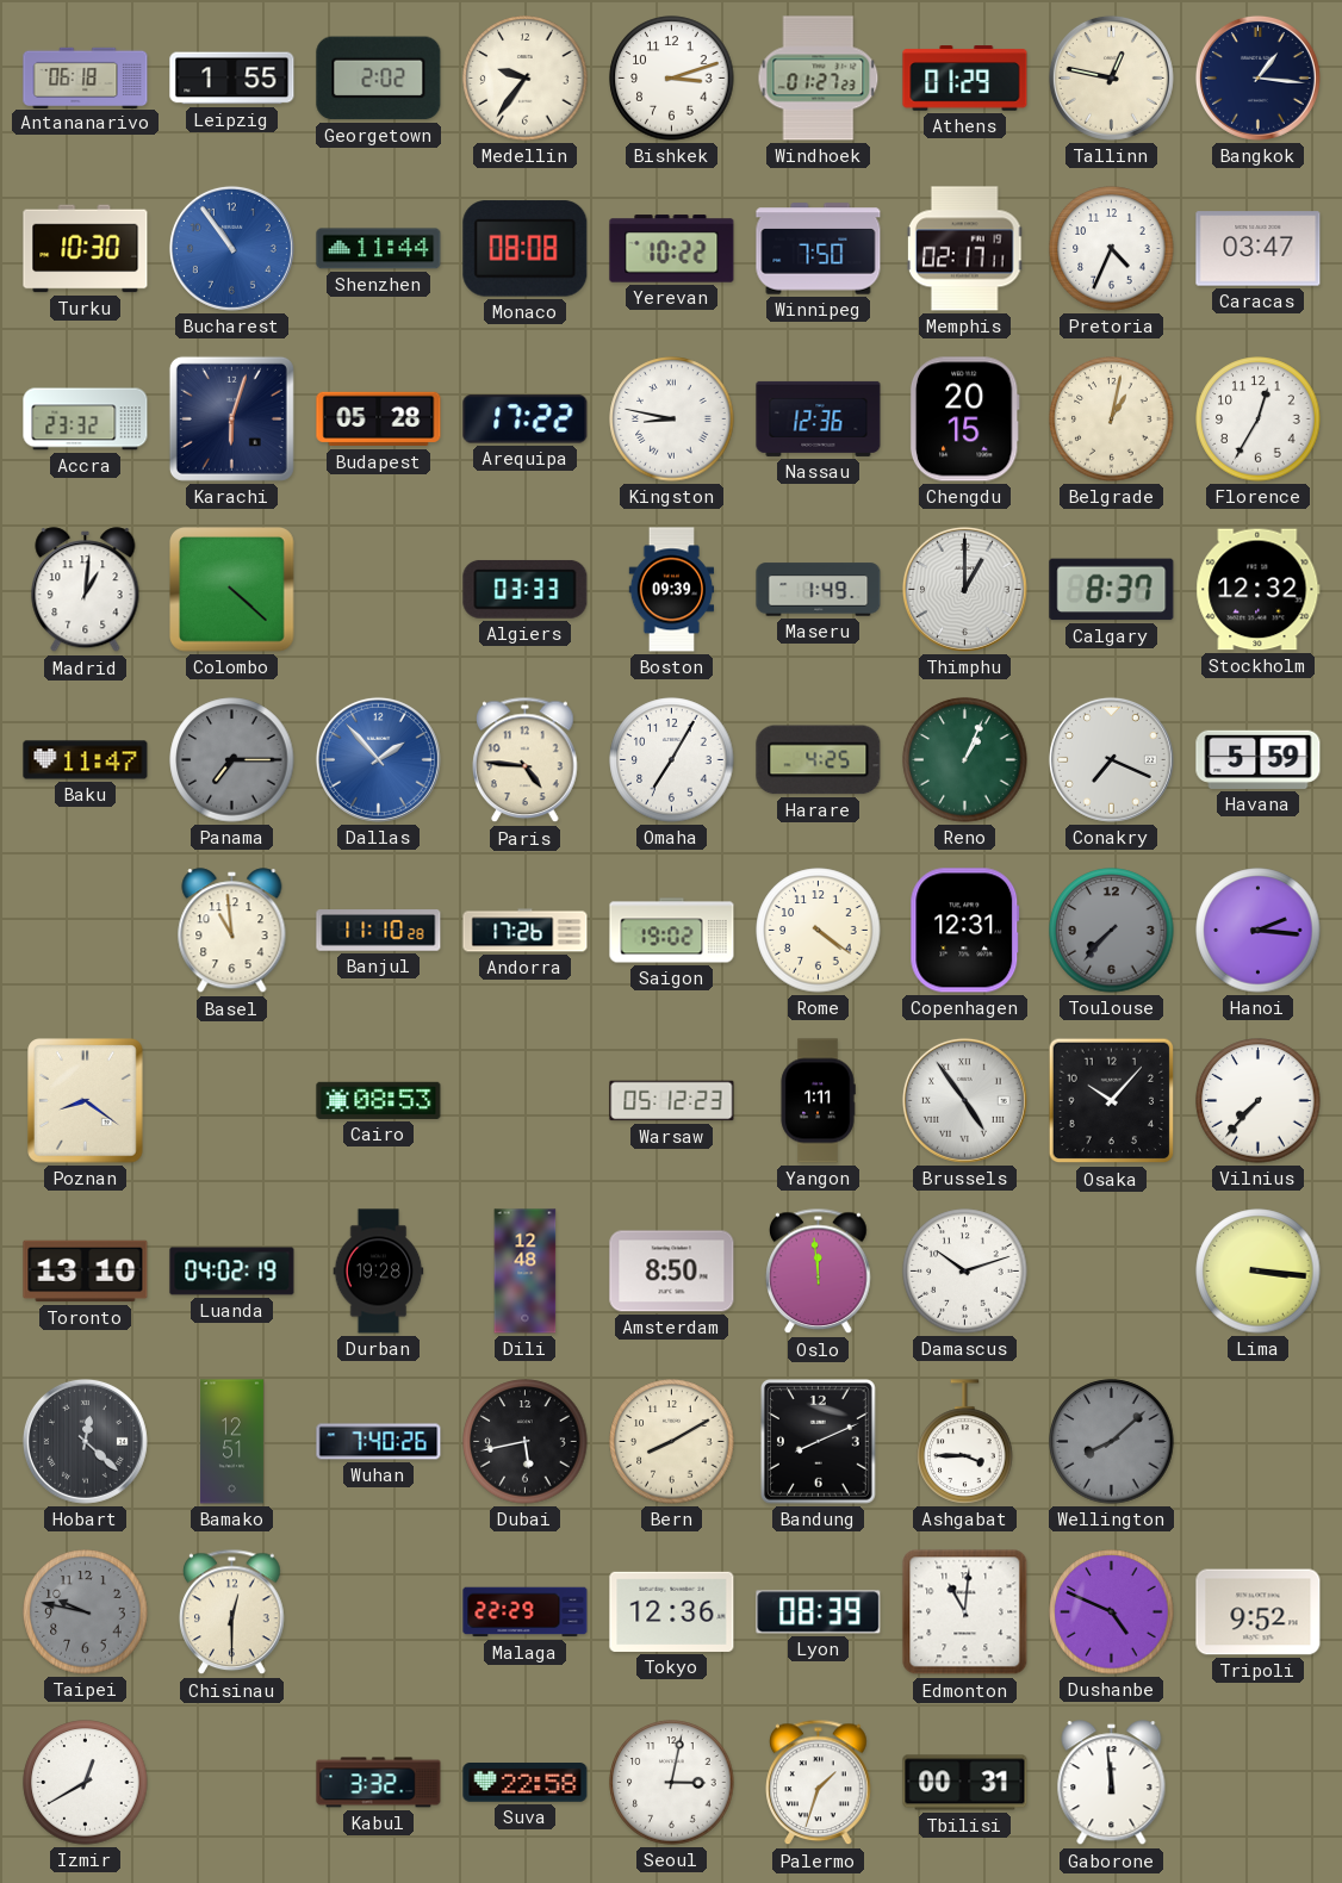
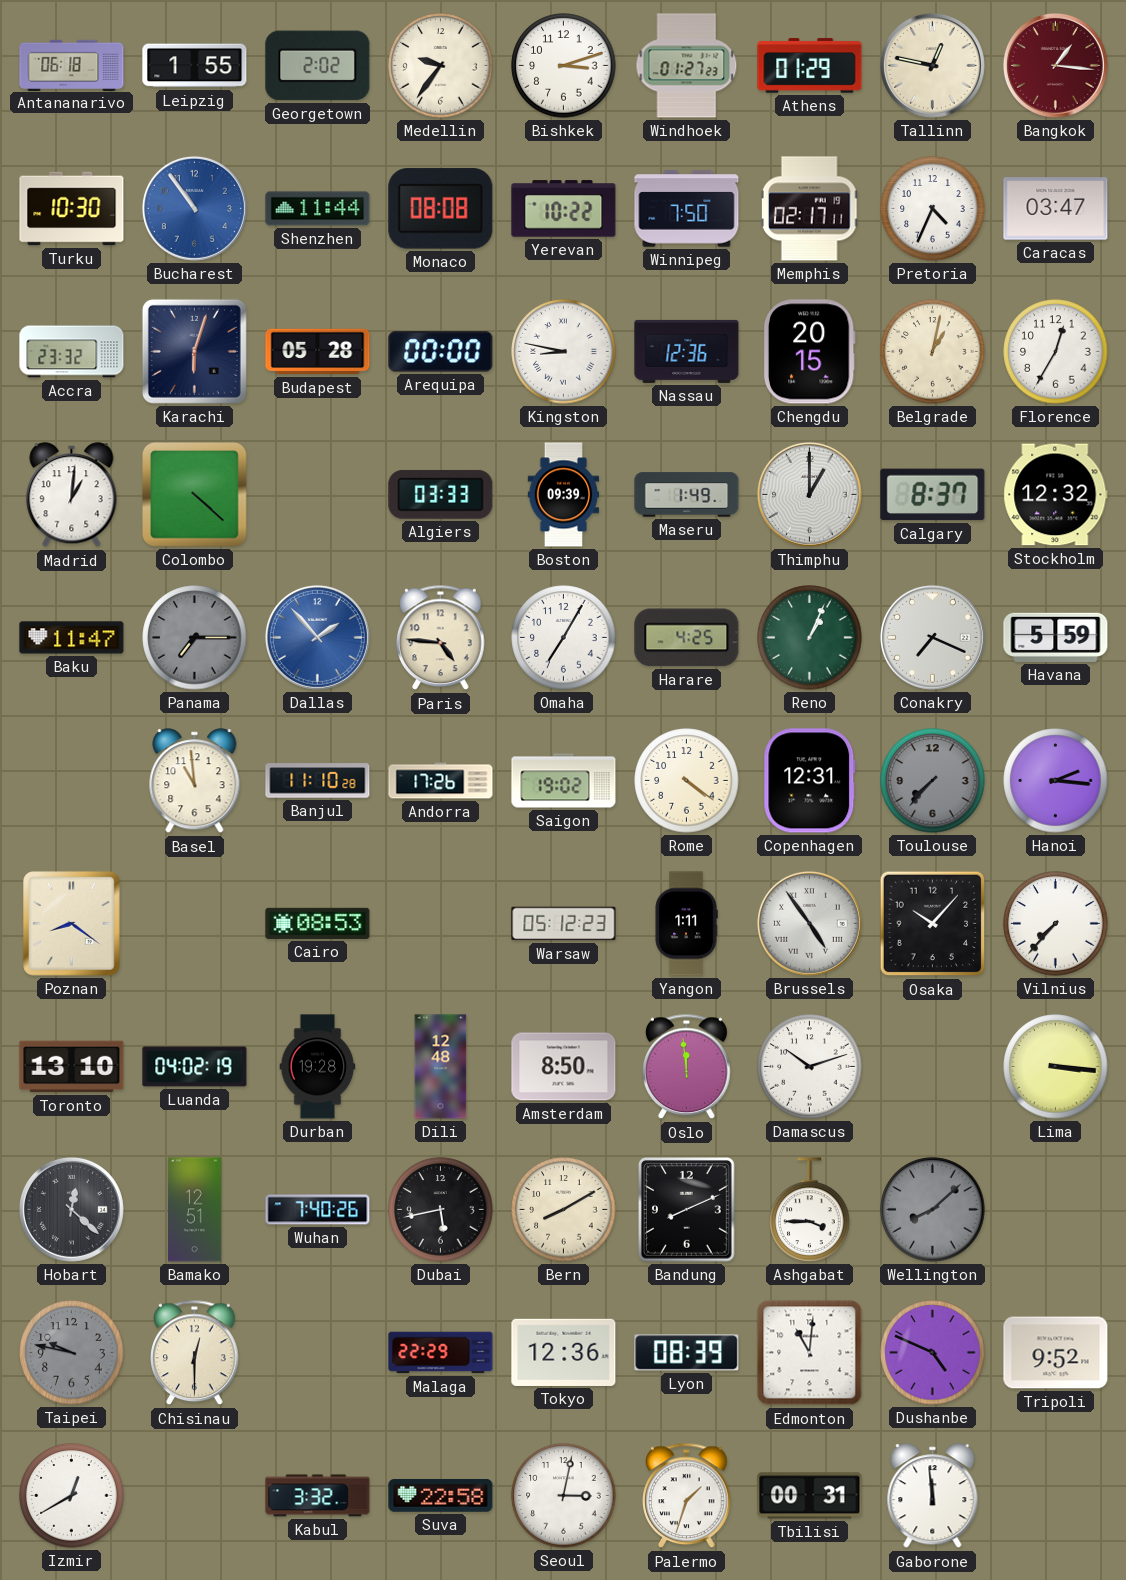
Bangkok dial: navy -> burgundy
Arequipa: 17:22 -> 00:00
